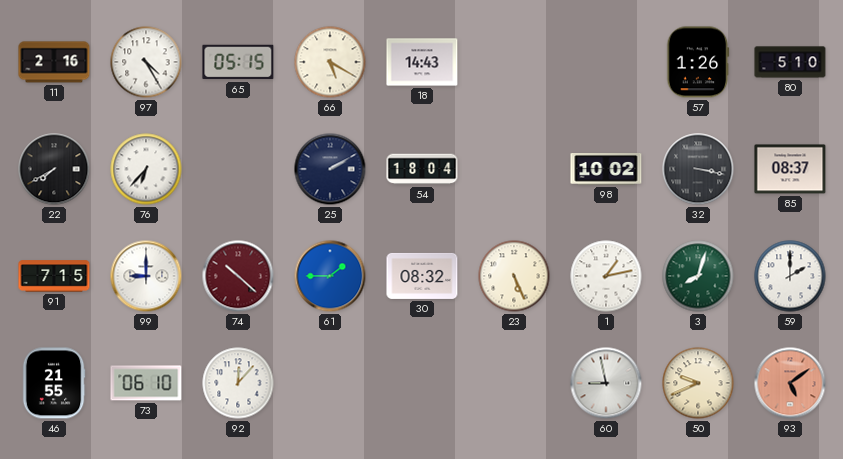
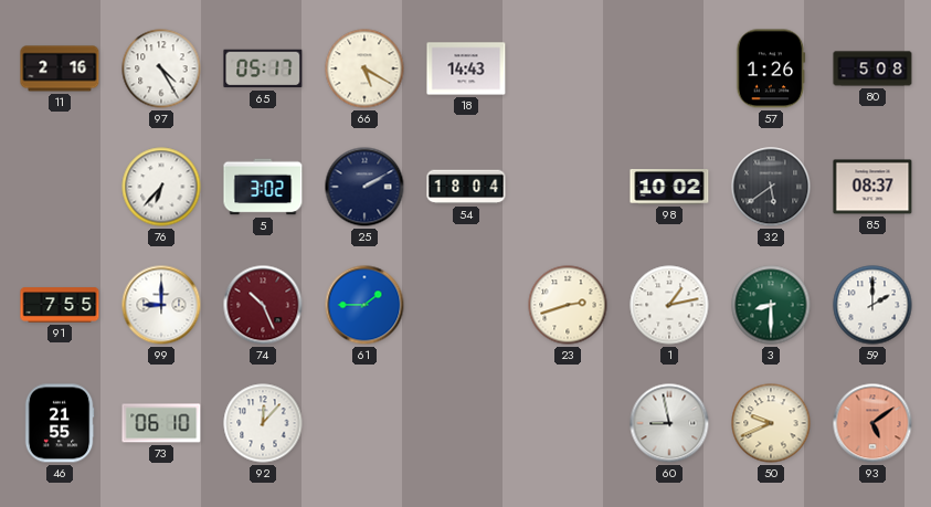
65: 05:15 -> 05:17
80: 5:10 -> 5:08
22: 7:40 -> none
5: none -> 3:02
32: 3:17 -> 5:39
91: 7:15 -> 7:55
74: 10:22 -> 10:26
30: 08:32 -> none
23: 5:26 -> 2:42
3: 8:03 -> 8:30
